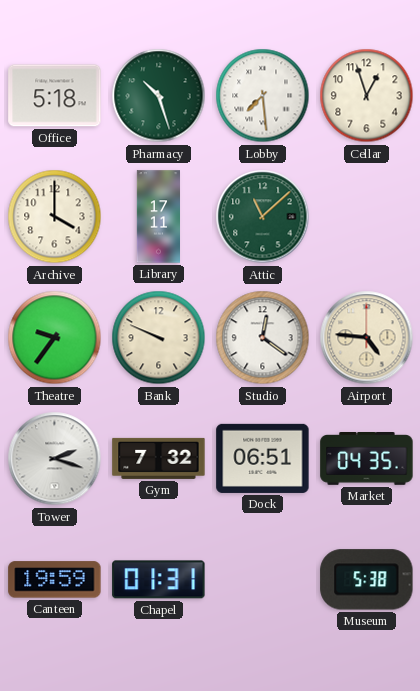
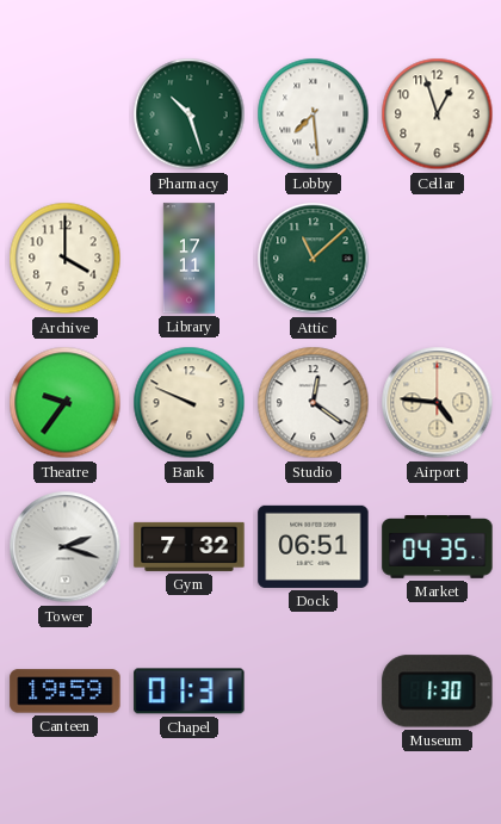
Office: 5:18 -> none
Museum: 5:38 -> 1:30
